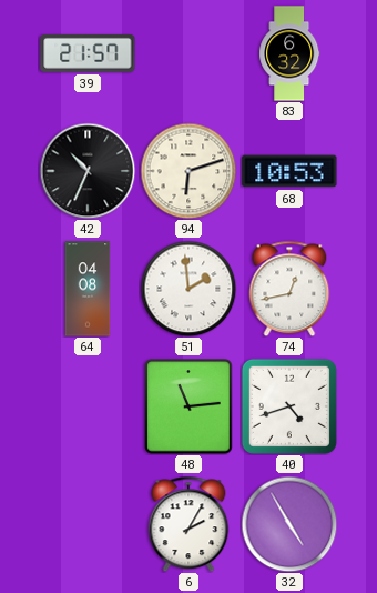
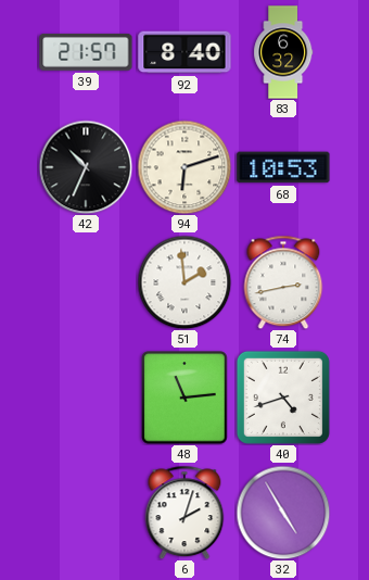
92: none -> 8:40
64: 04:08 -> none
74: 12:43 -> 2:43
6: 2:05 -> 2:03
